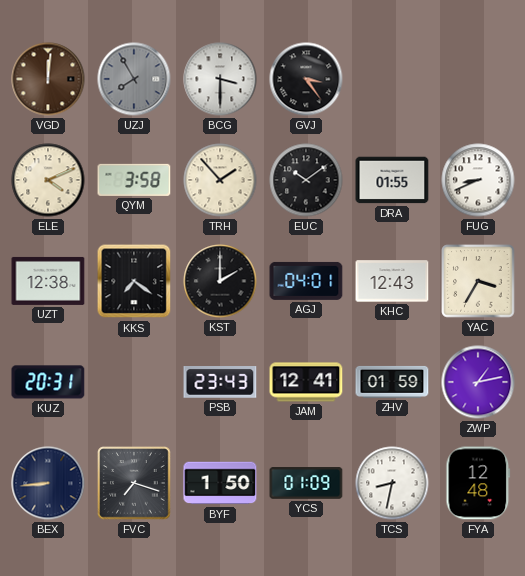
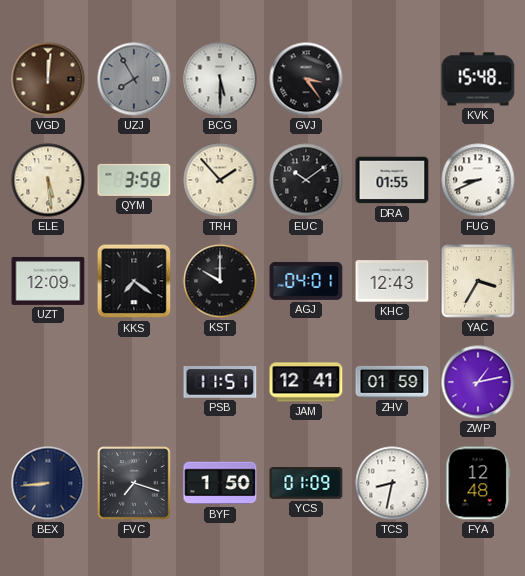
BCG: 3:30 -> 5:30
KVK: none -> 15:48
ELE: 4:11 -> 5:29
UZT: 12:38 -> 12:09
KST: 2:00 -> 10:00
KUZ: 20:31 -> none
PSB: 23:43 -> 11:51
